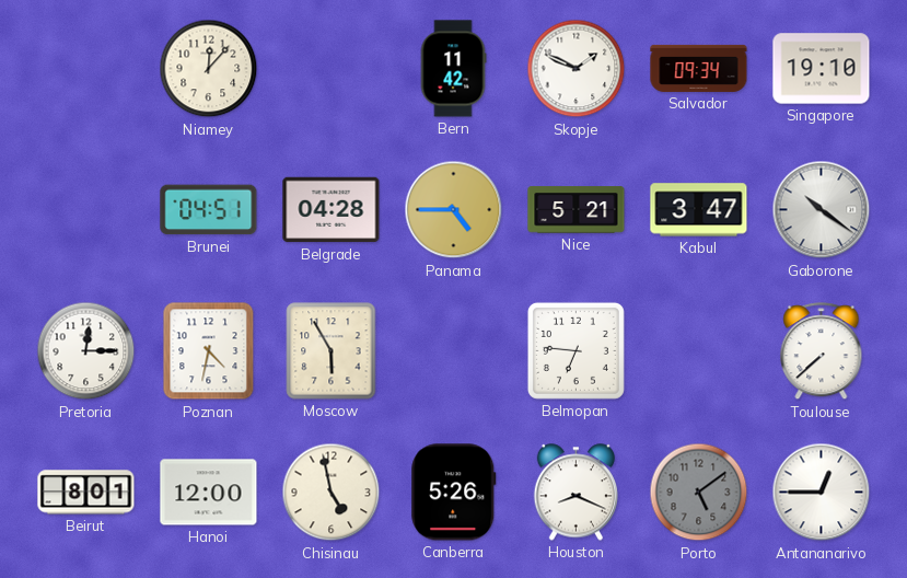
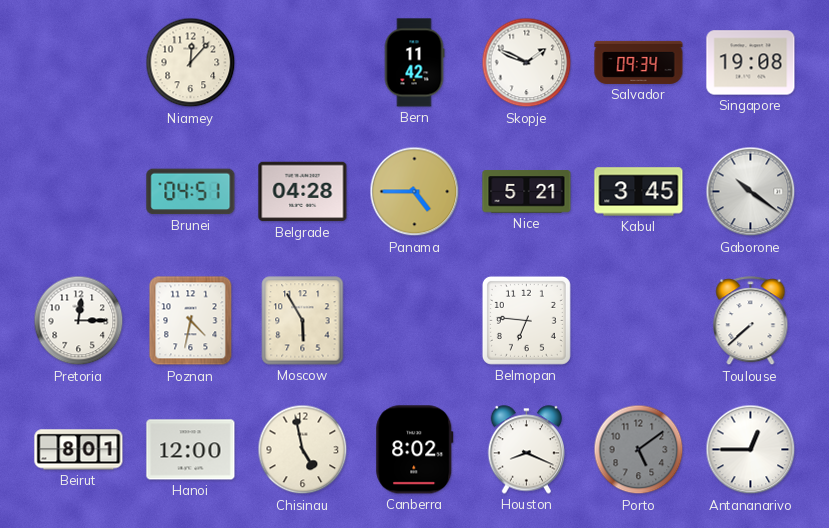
Singapore: 19:10 -> 19:08
Kabul: 3:47 -> 3:45
Canberra: 5:26 -> 8:02
